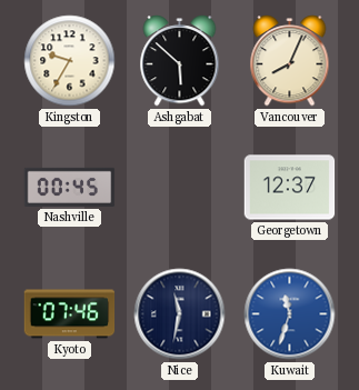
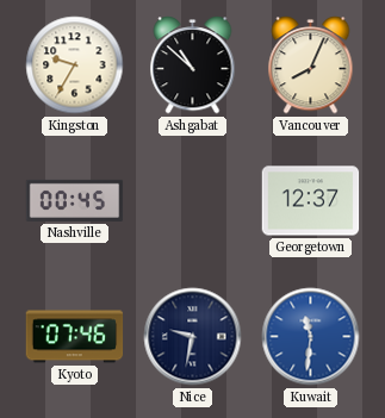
Ashgabat: 5:52 -> 10:52
Nice: 11:32 -> 9:32
Kuwait: 11:33 -> 11:31
